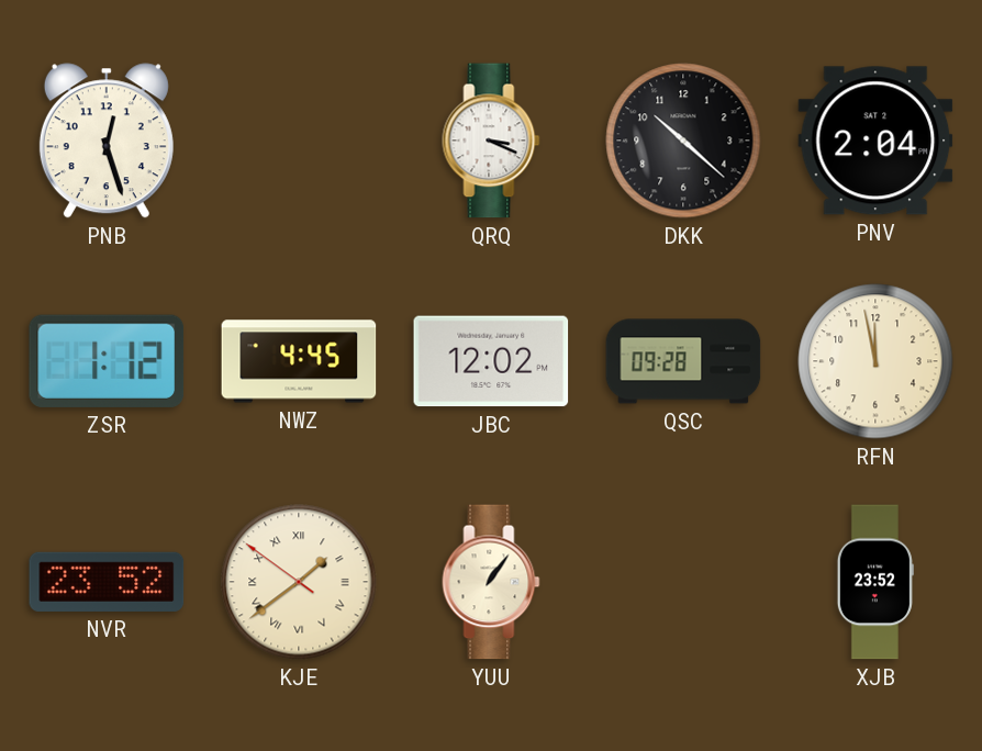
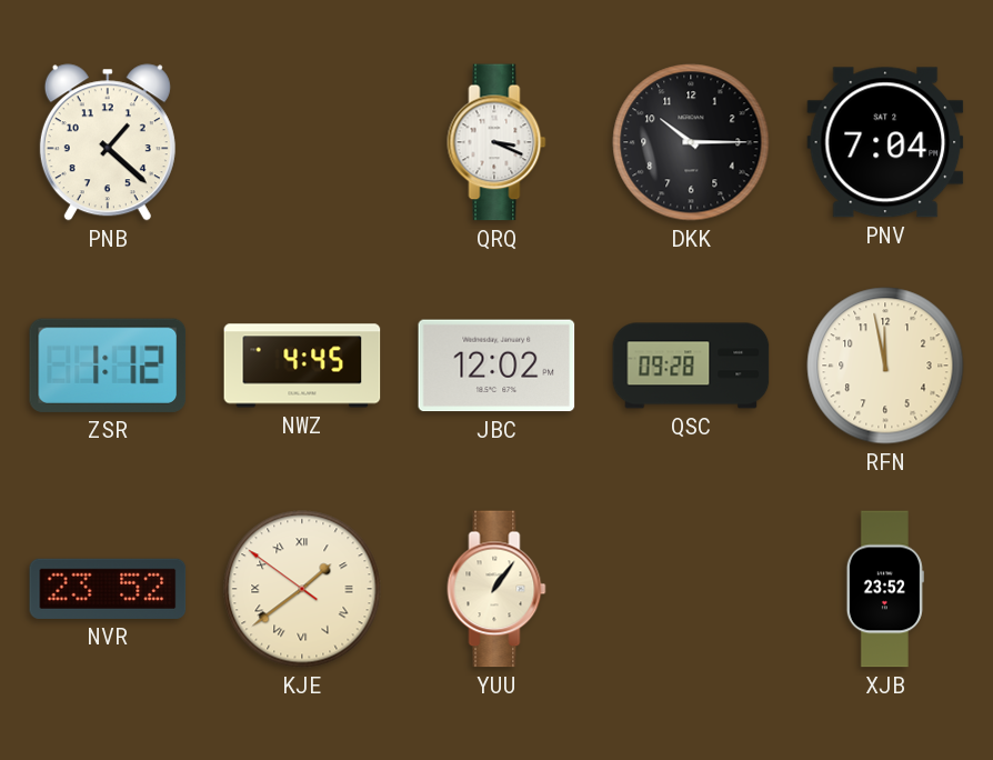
PNB: 12:27 -> 1:22
DKK: 10:22 -> 10:15
PNV: 2:04 -> 7:04
